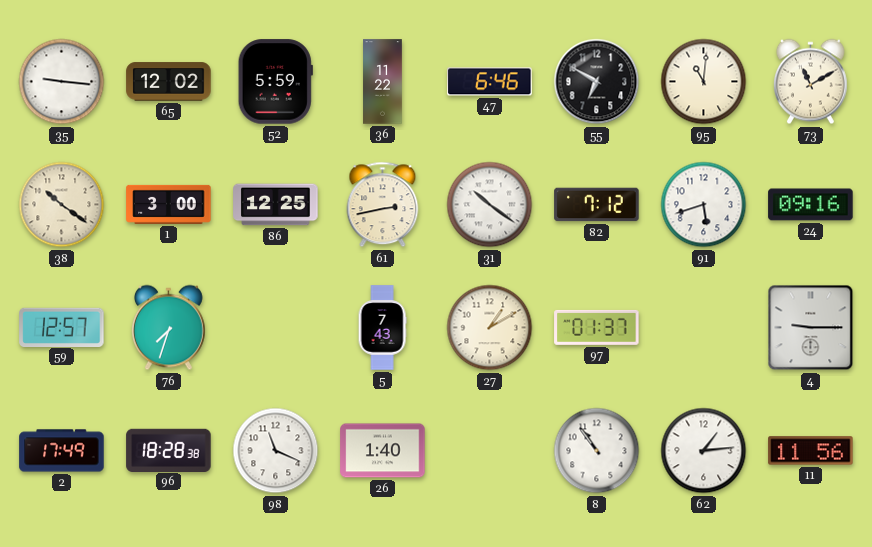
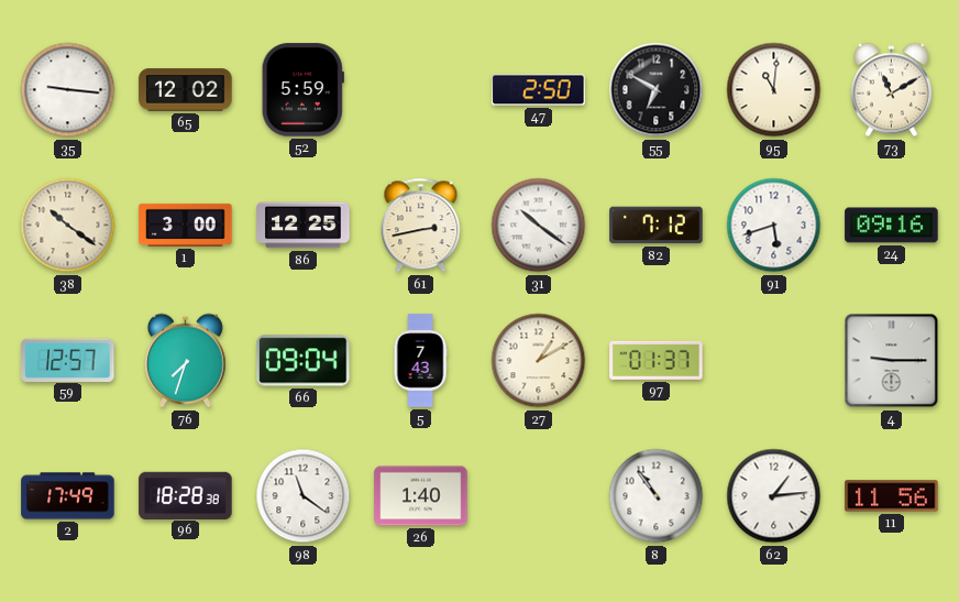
36: 11:22 -> none
47: 6:46 -> 2:50
66: none -> 09:04
98: 11:19 -> 11:21
